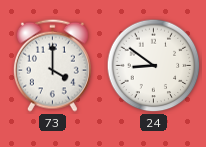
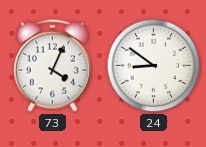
73: 4:00 -> 4:04
